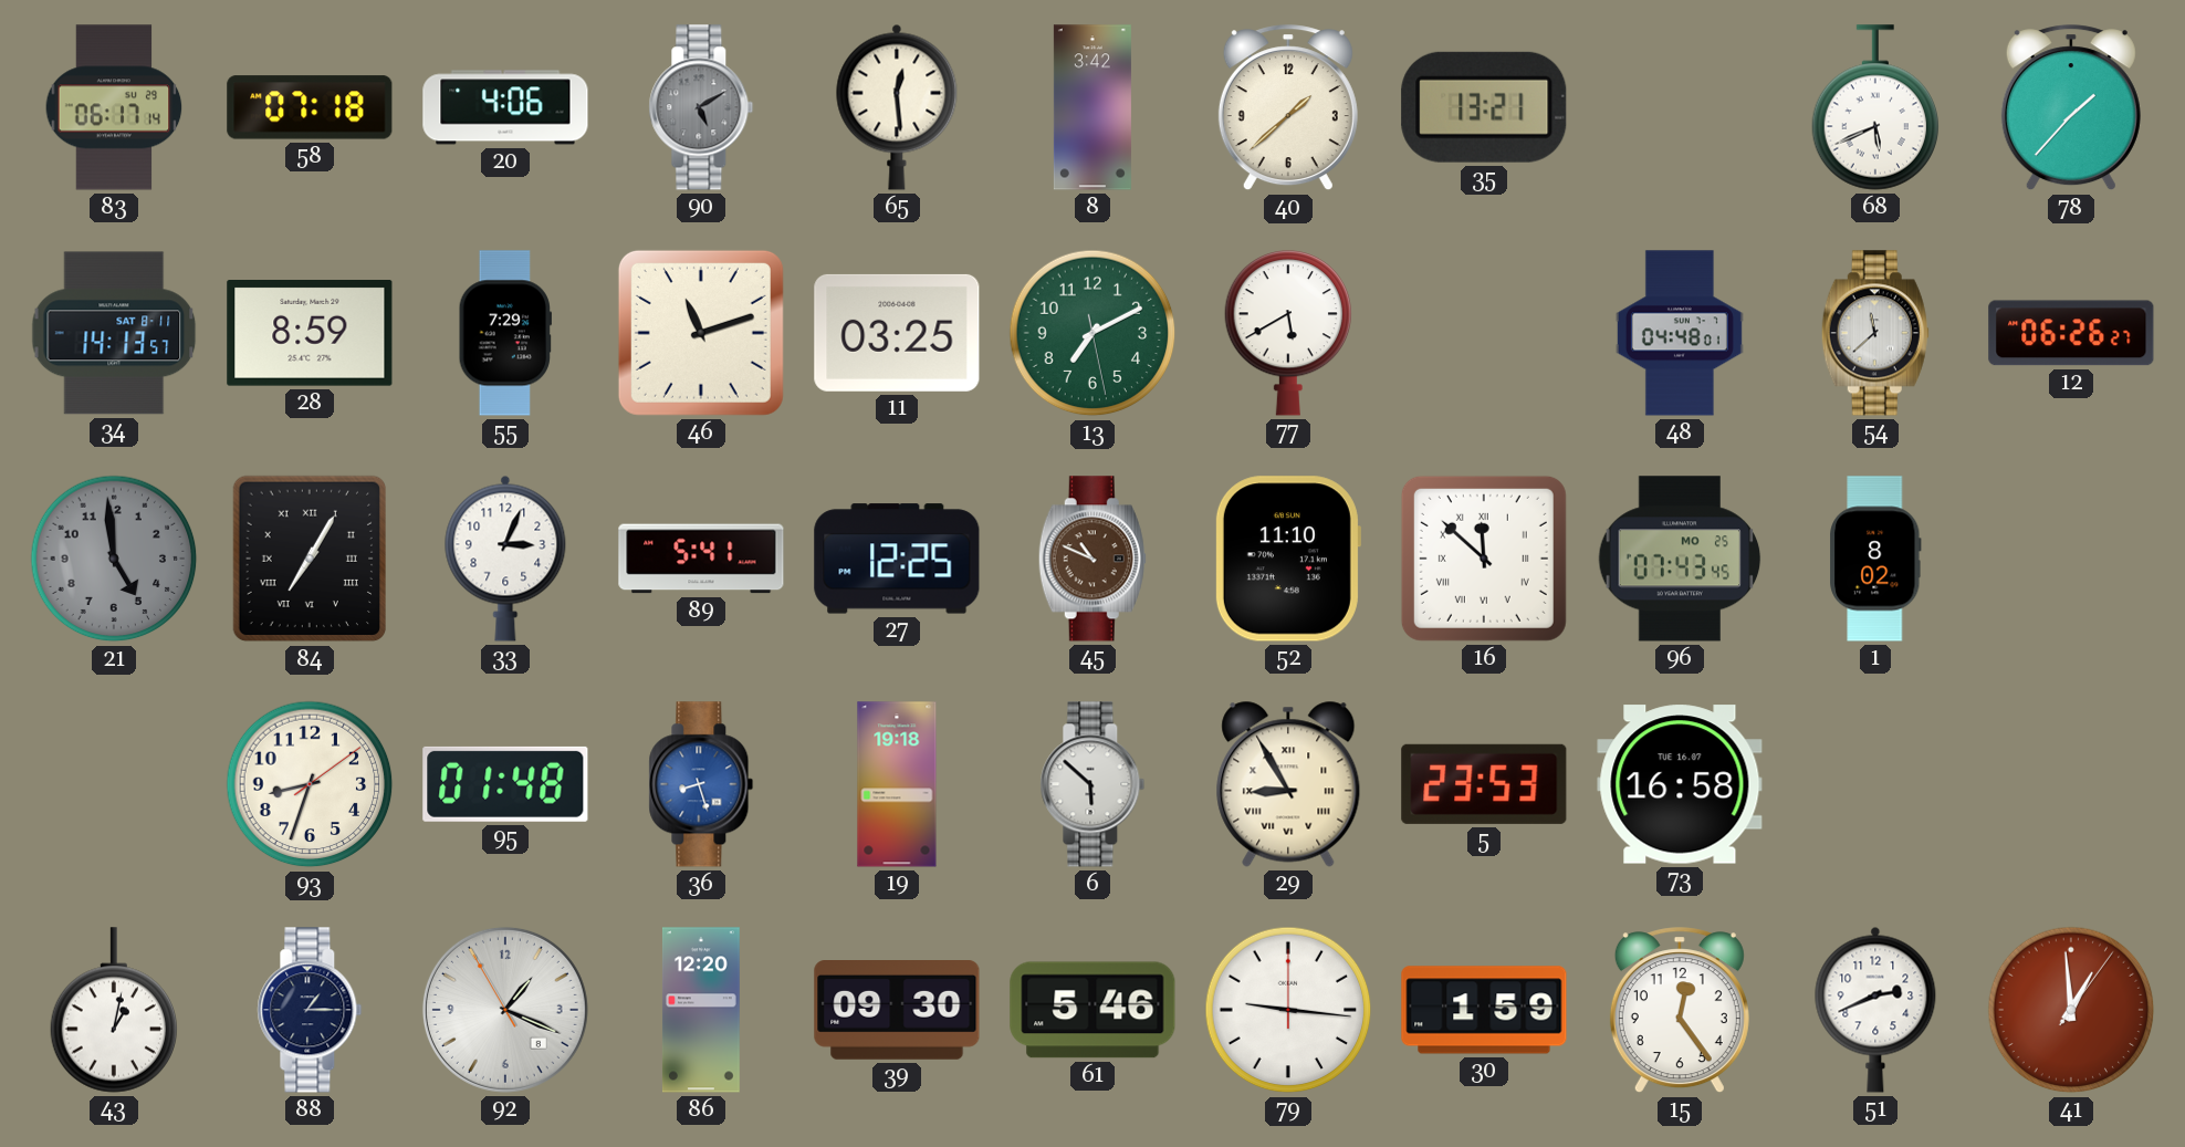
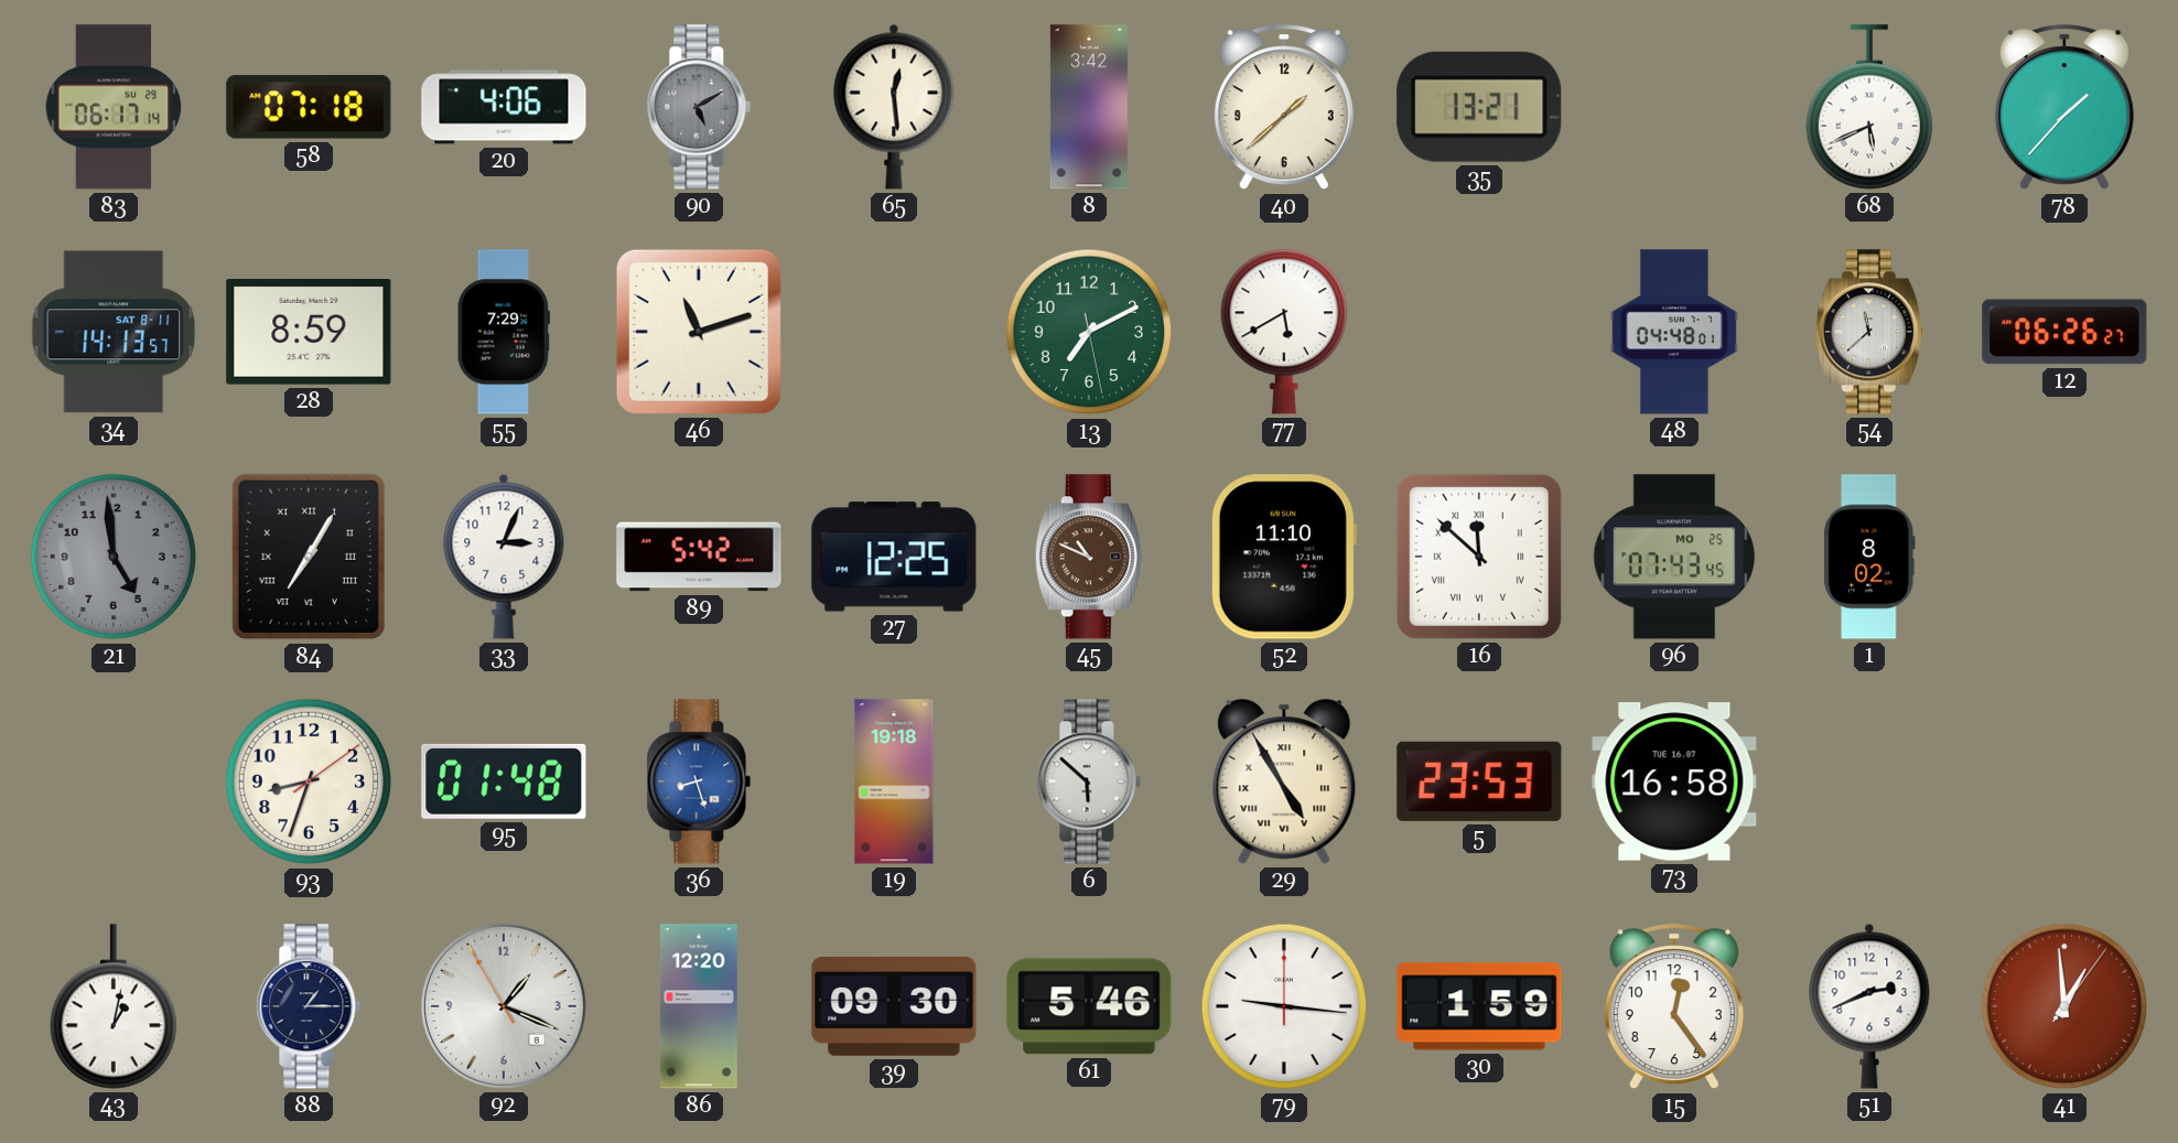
11: 03:25 -> none
89: 5:41 -> 5:42
29: 8:55 -> 4:55
